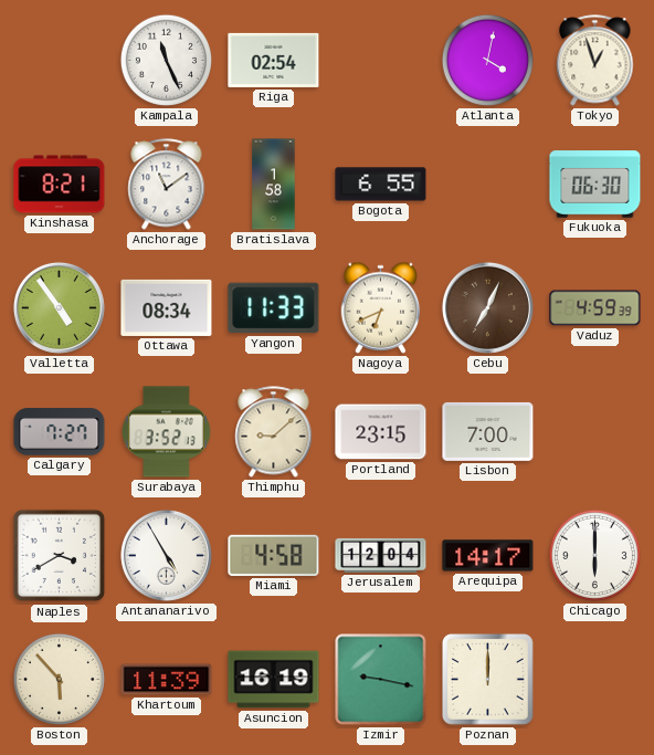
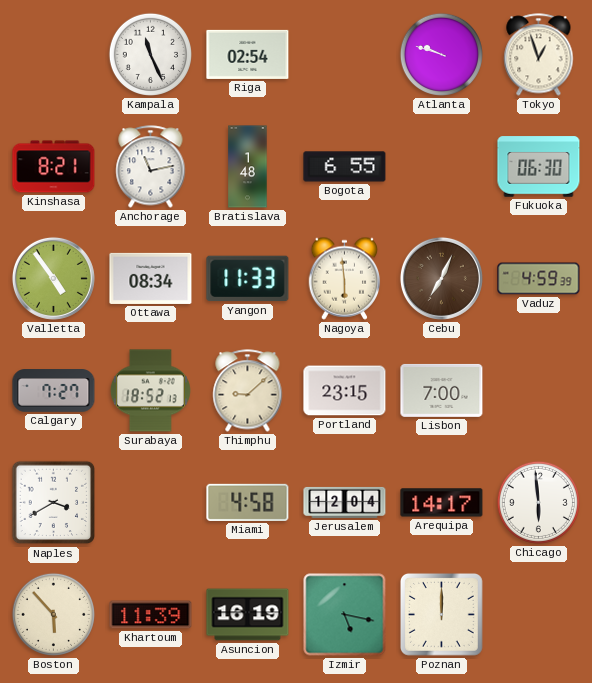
Atlanta: 4:02 -> 9:48
Anchorage: 11:09 -> 11:13
Bratislava: 1:58 -> 1:48
Nagoya: 6:41 -> 5:59
Surabaya: 3:52 -> 18:52
Antananarivo: 4:55 -> none
Chicago: 6:00 -> 5:59
Izmir: 9:17 -> 5:17
